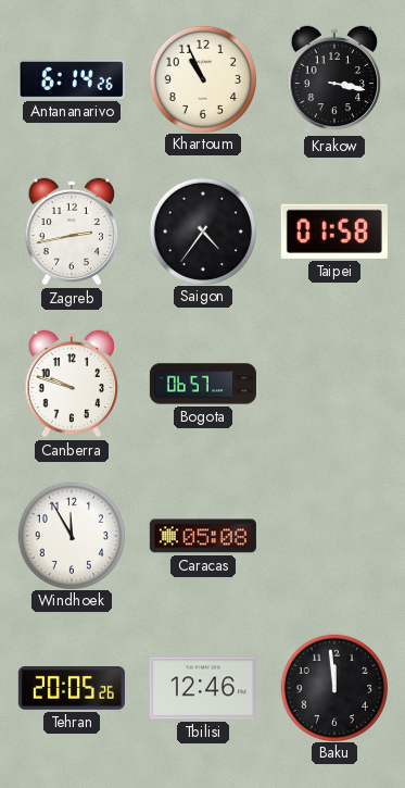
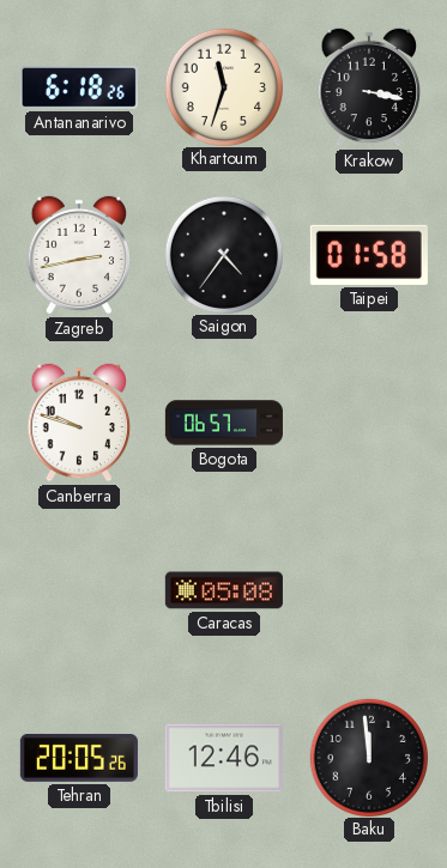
Antananarivo: 6:14 -> 6:18
Khartoum: 10:56 -> 11:33
Windhoek: 11:55 -> none
